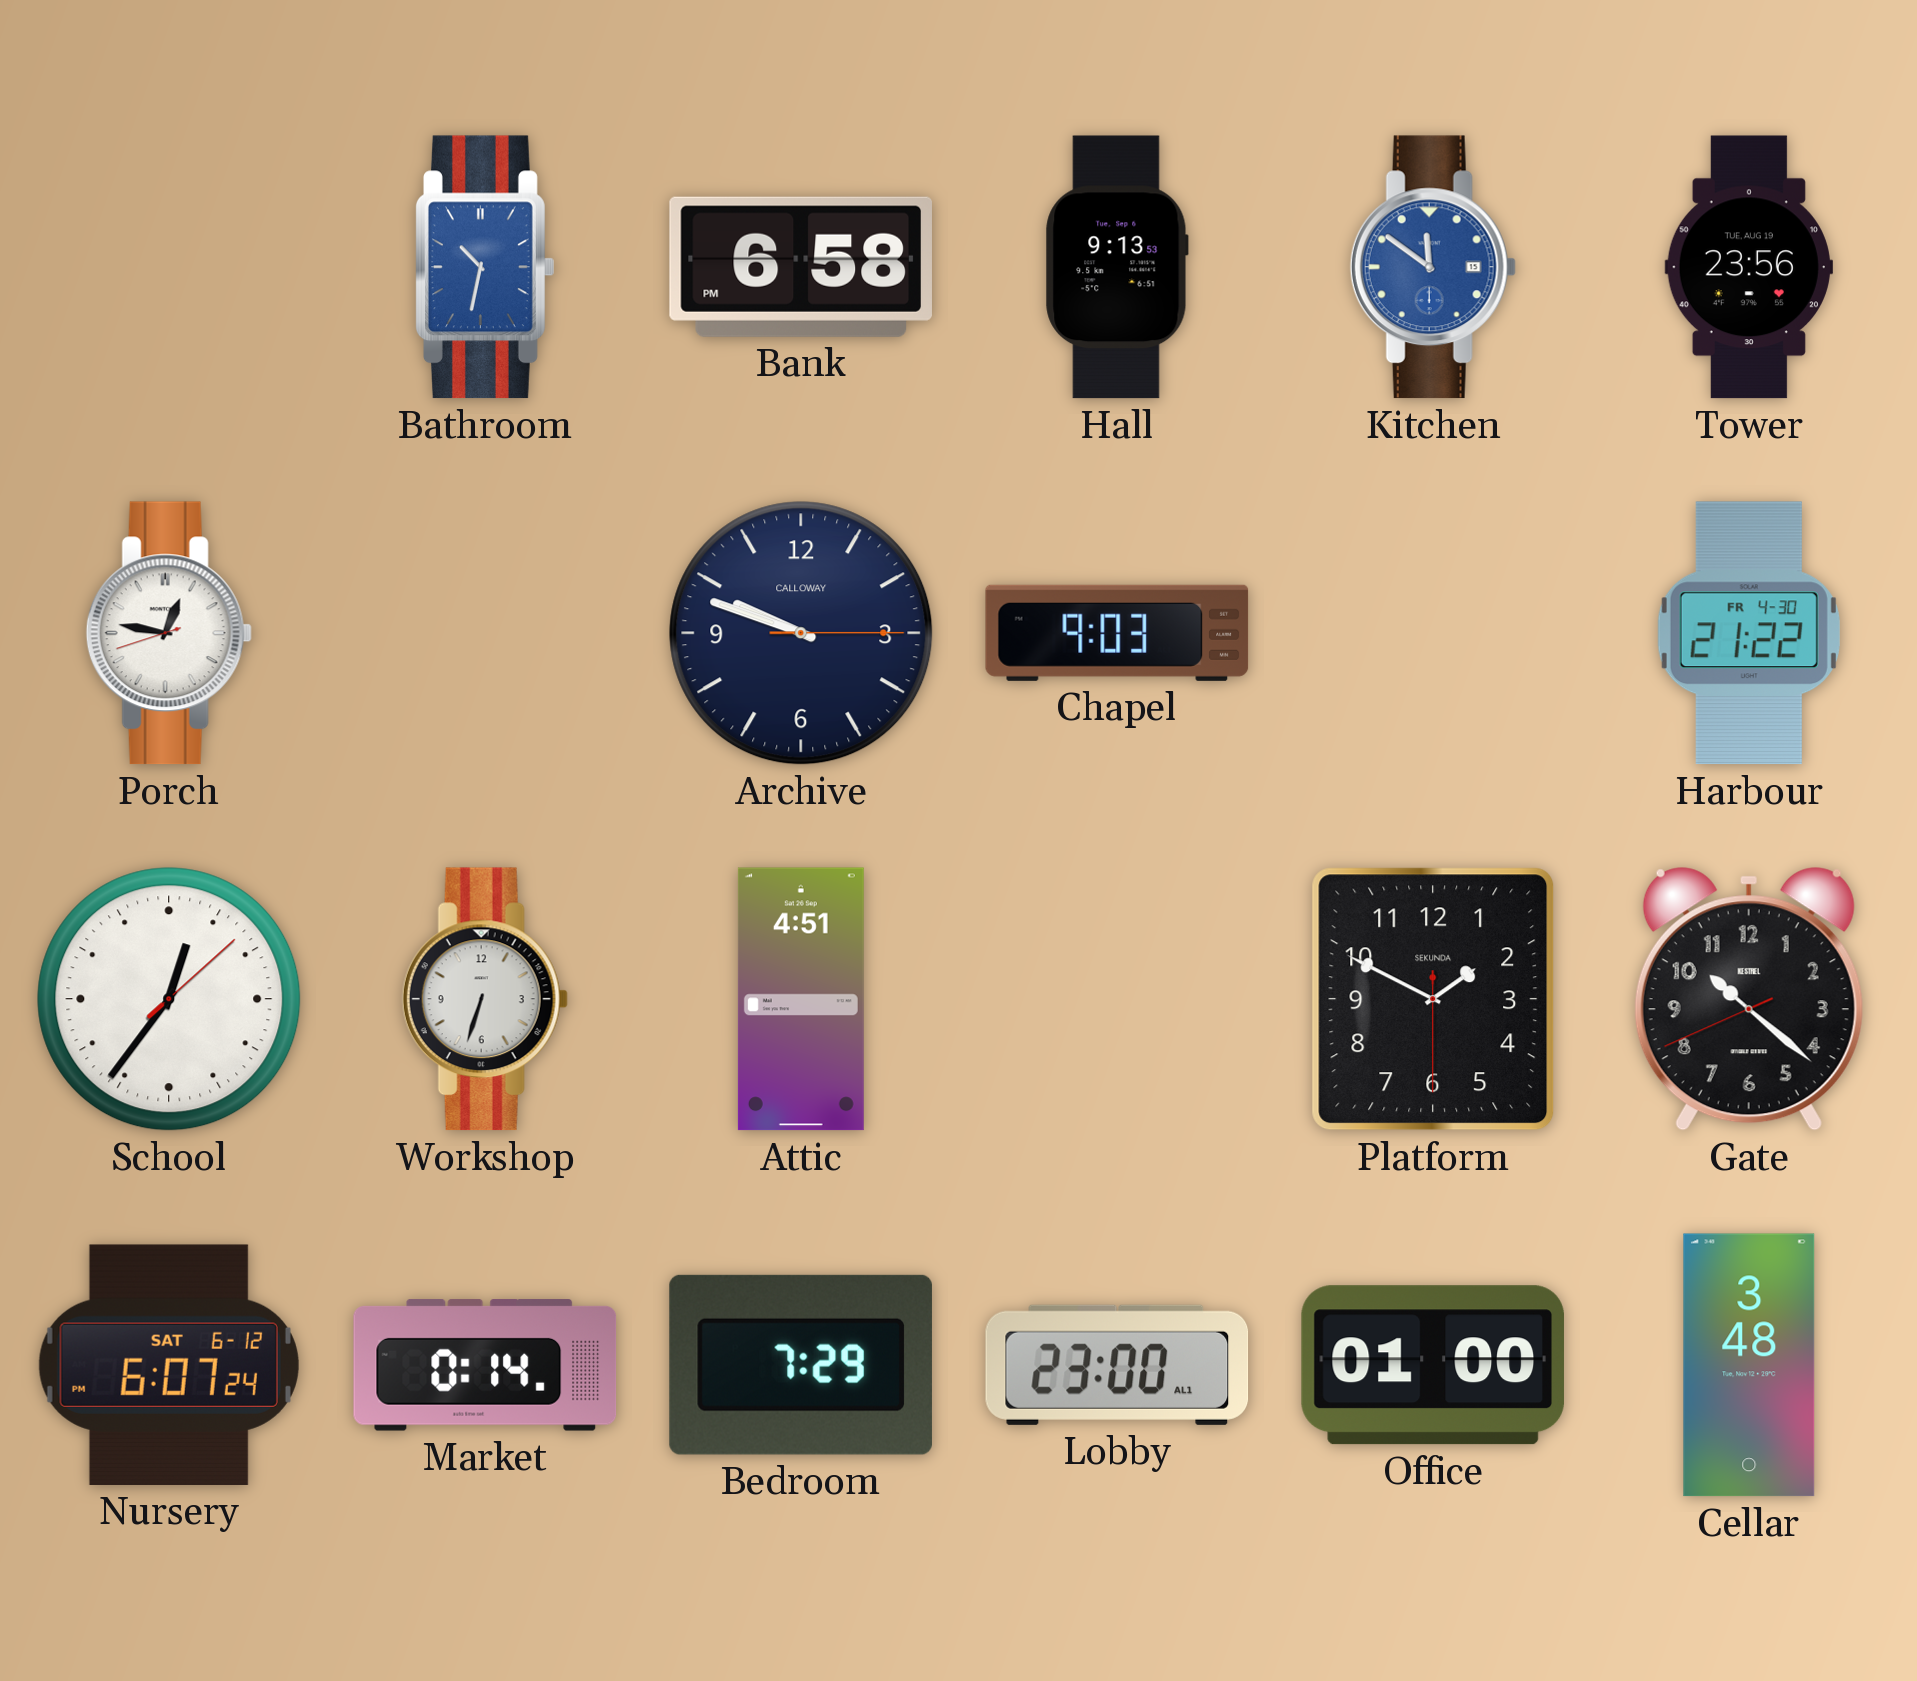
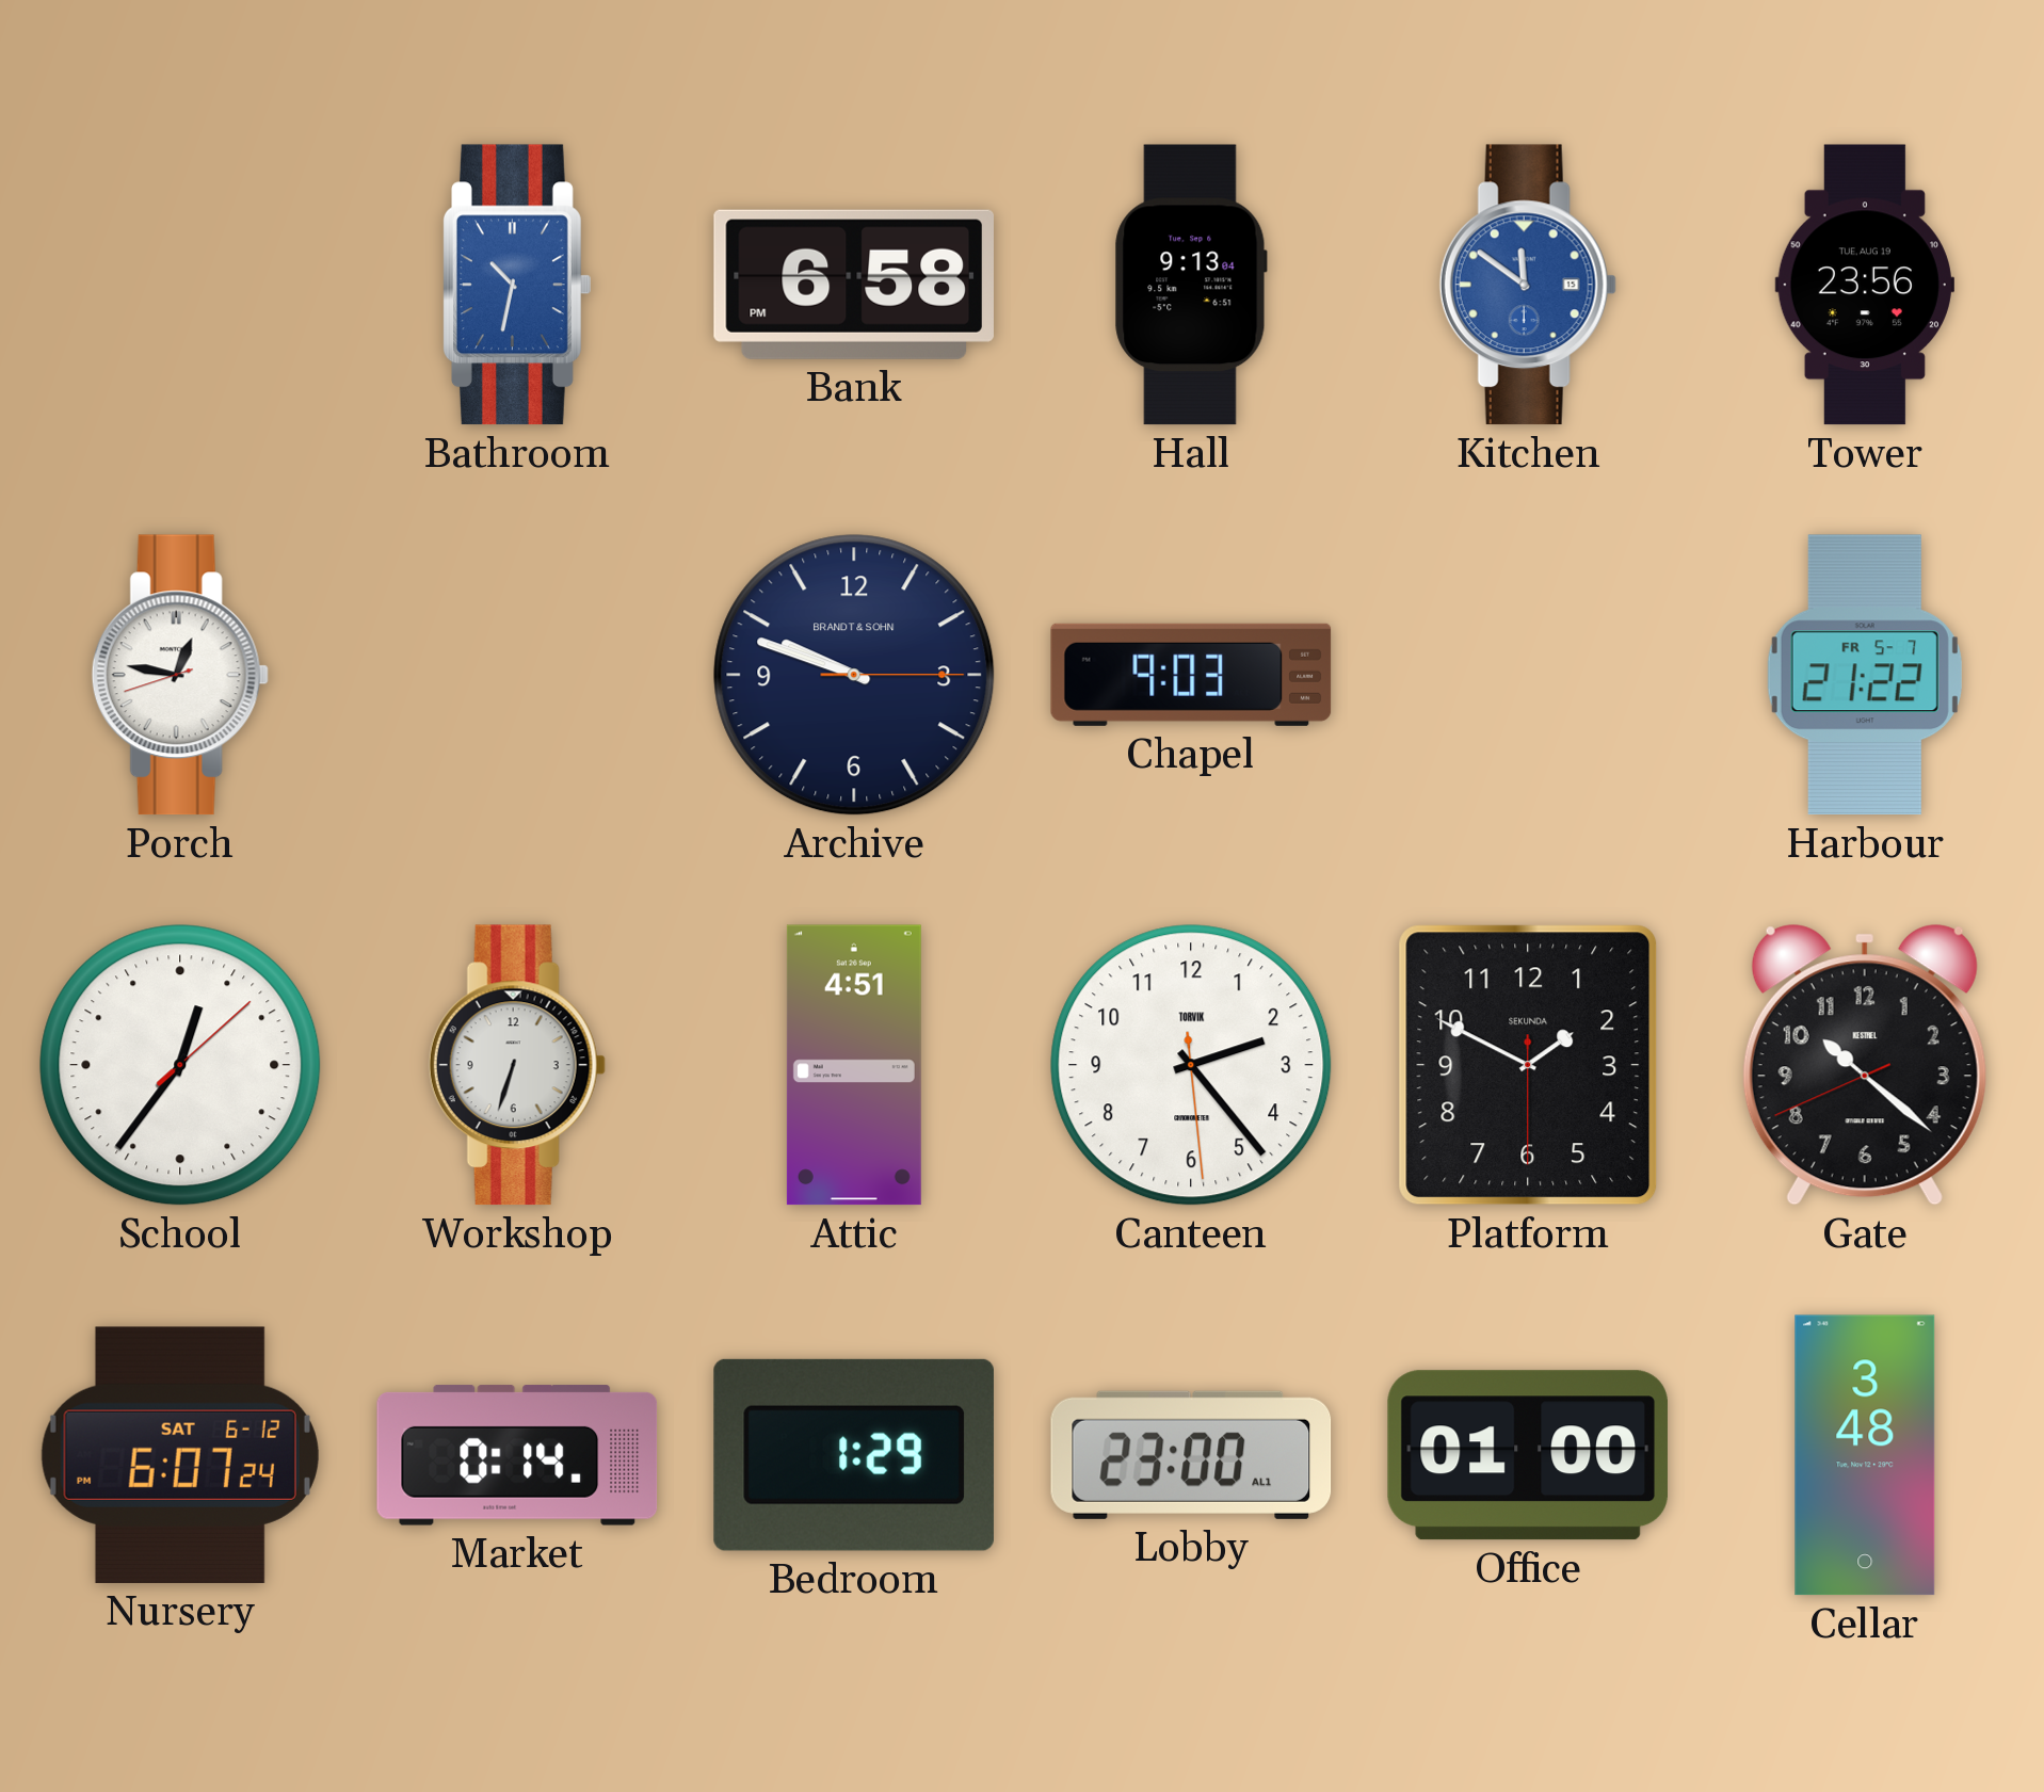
Hall: 9:13:53 -> 9:13:04
Archive brand: CALLOWAY -> BRANDT & SOHN
Harbour date: FR 4-30 -> FR 5-7
Canteen: none -> 2:23
Bedroom: 7:29 -> 1:29
